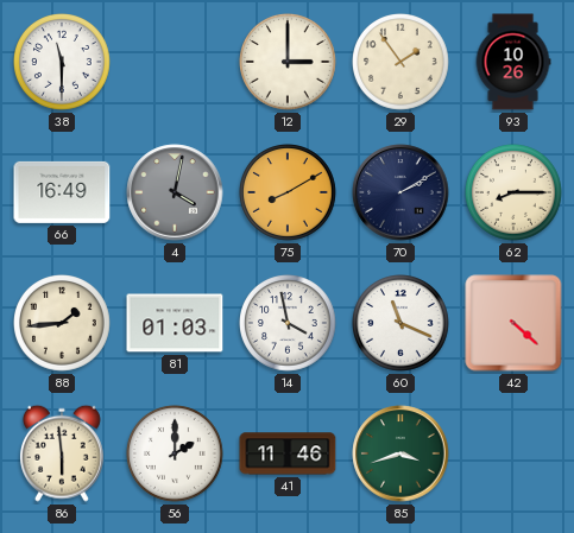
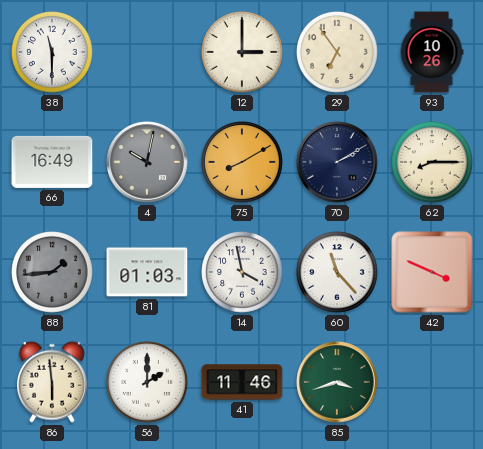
29: 1:54 -> 6:54
4: 4:02 -> 10:02
88 dial: cream -> grey
60: 11:19 -> 11:23
42: 4:22 -> 3:49
